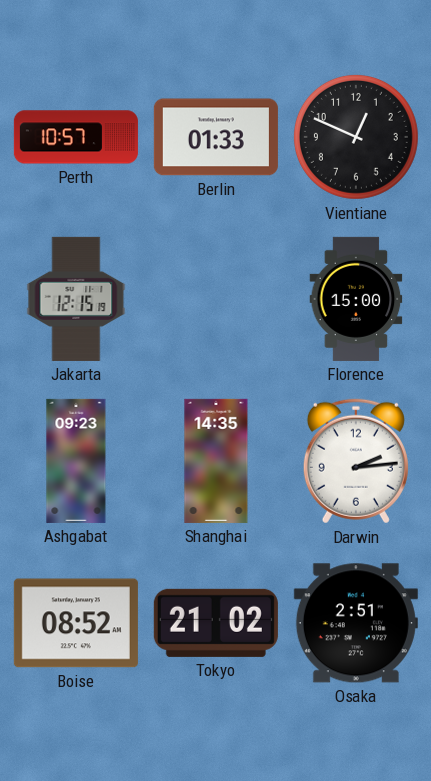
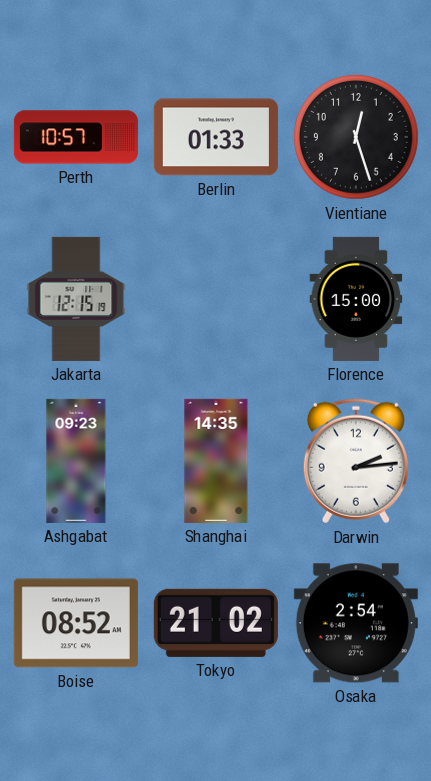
Vientiane: 12:49 -> 12:27
Osaka: 2:51 -> 2:54
